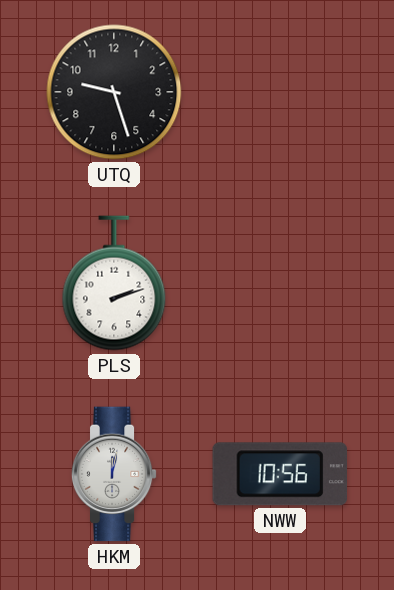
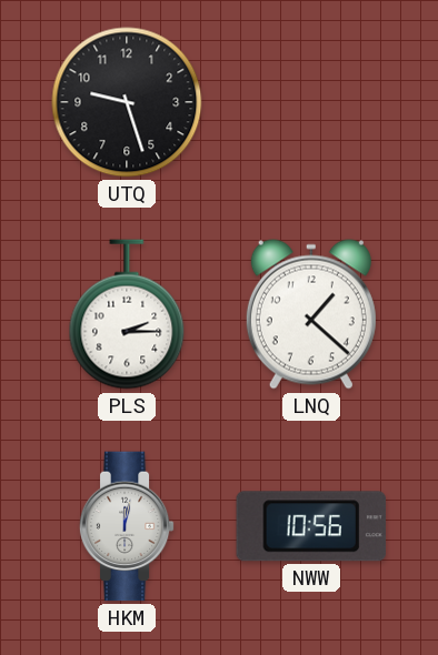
PLS: 2:12 -> 2:15
LNQ: none -> 1:22
